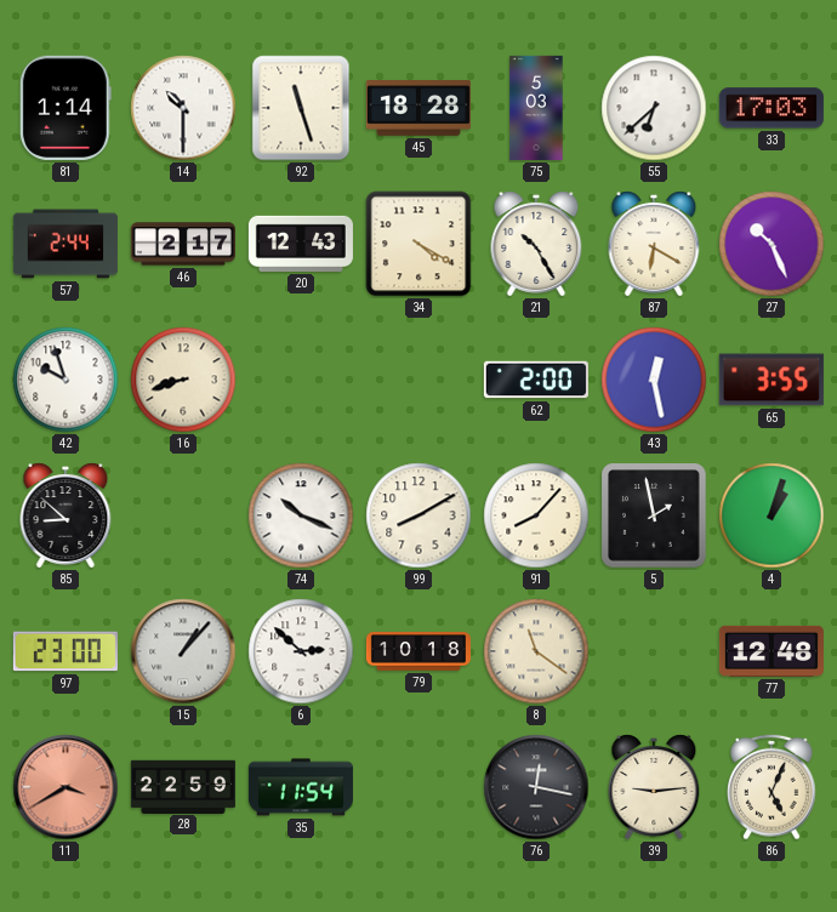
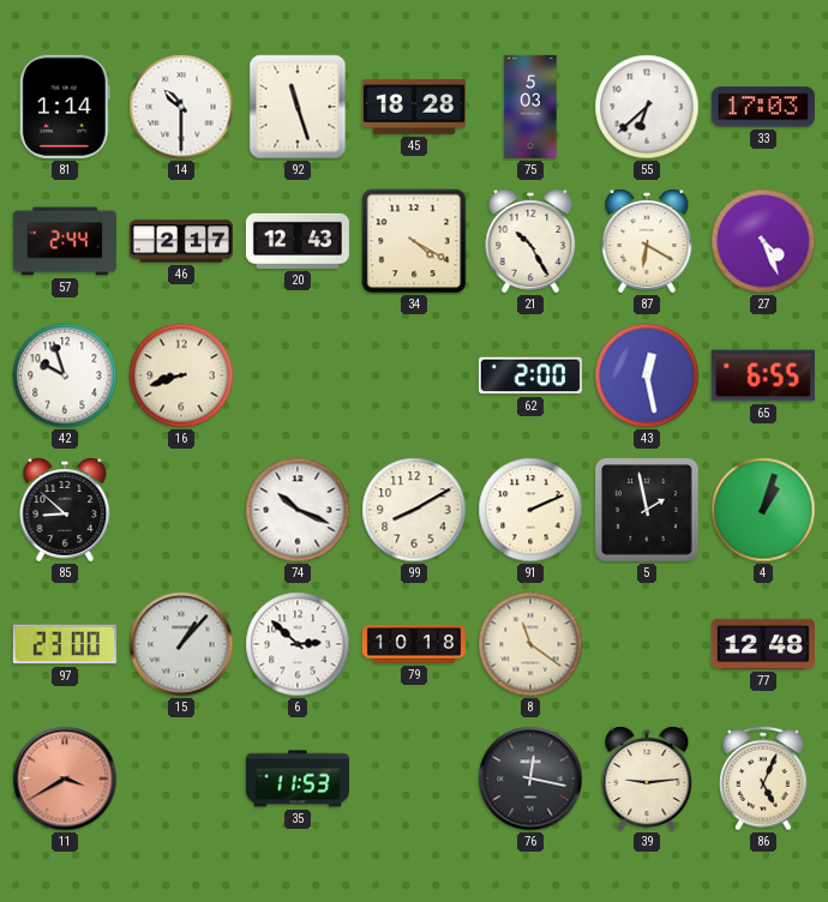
27: 10:26 -> 4:26
65: 3:55 -> 6:55
91: 8:07 -> 2:11
28: 22:59 -> none
35: 11:54 -> 11:53
